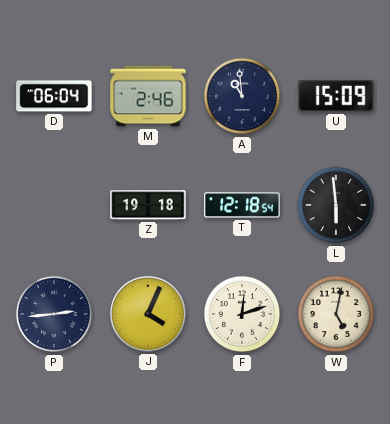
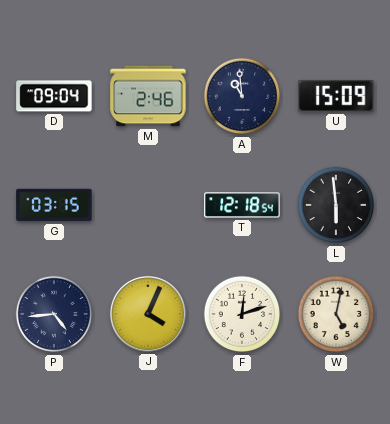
D: 06:04 -> 09:04
G: none -> 03:15
Z: 19:18 -> none
P: 2:44 -> 4:44
